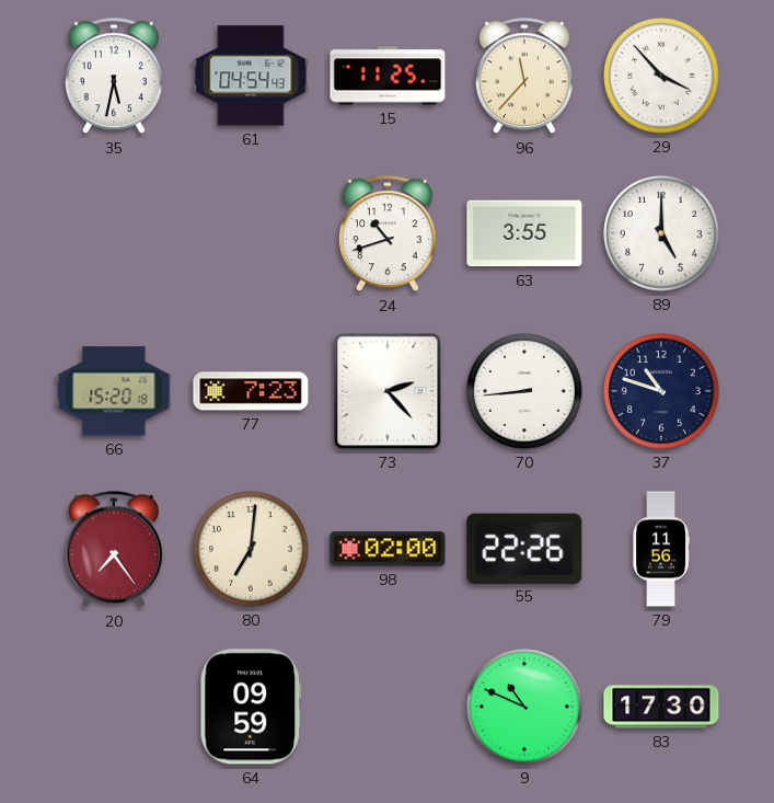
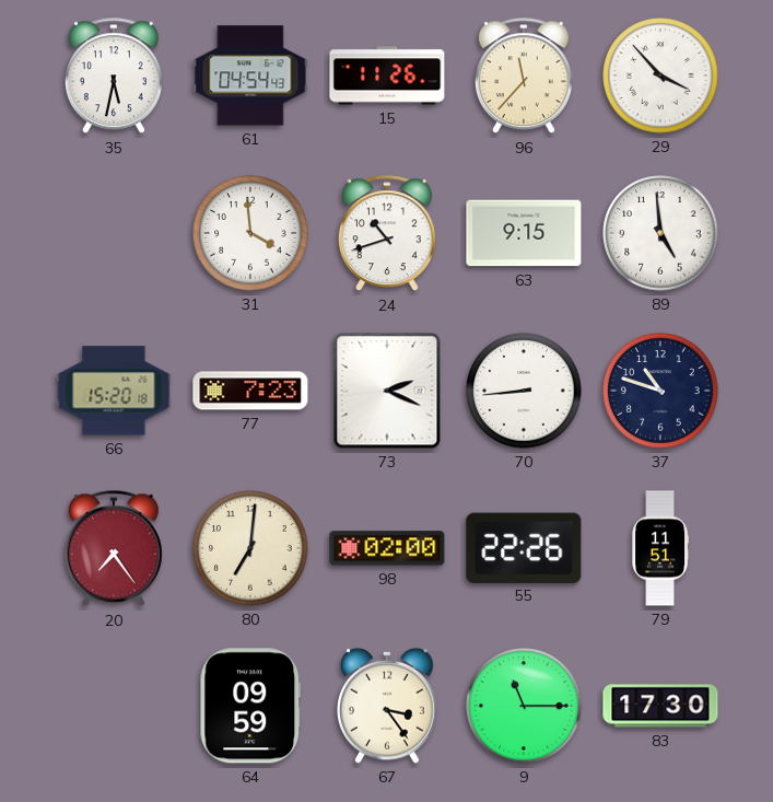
15: 11:25 -> 11:26
31: none -> 3:59
63: 3:55 -> 9:15
89: 5:00 -> 4:59
73: 2:23 -> 2:19
79: 11:56 -> 11:51
67: none -> 3:24
9: 10:49 -> 11:15
